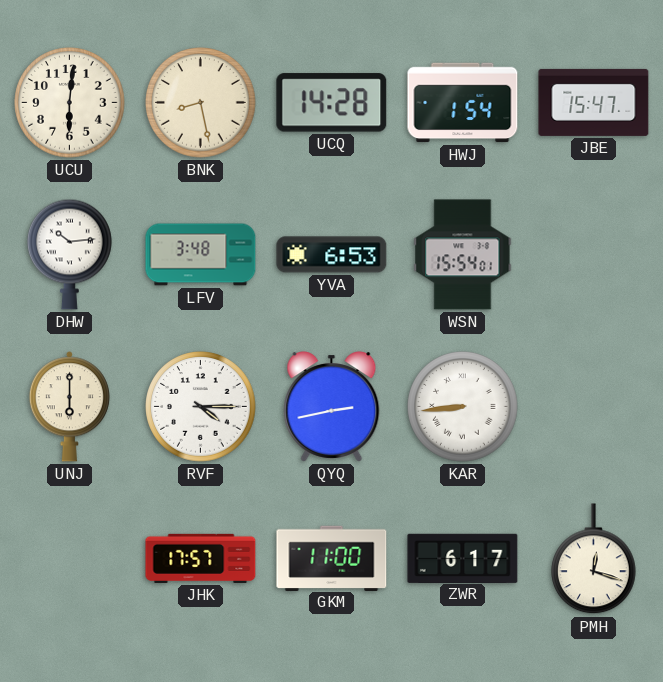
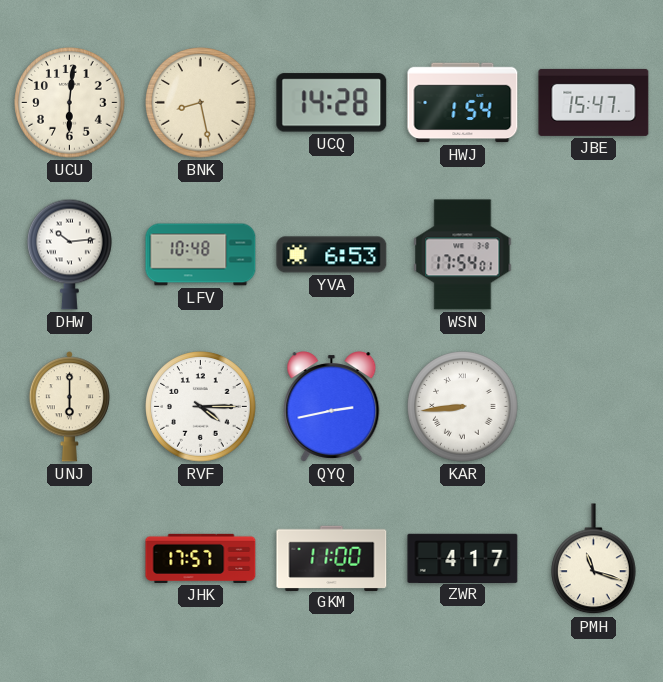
LFV: 3:48 -> 10:48
WSN: 15:54 -> 17:54
ZWR: 6:17 -> 4:17
PMH: 12:18 -> 11:18
